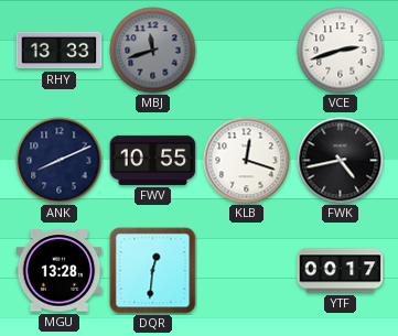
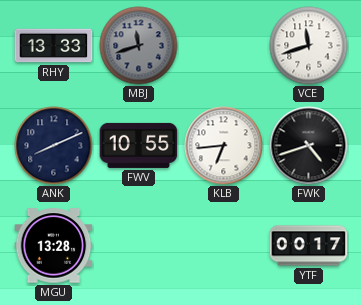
VCE: 2:42 -> 11:42
KLB: 12:18 -> 6:44
FWK: 4:43 -> 4:42
DQR: 12:31 -> none
